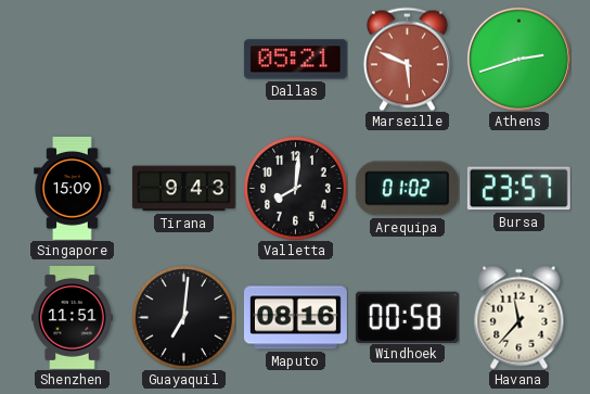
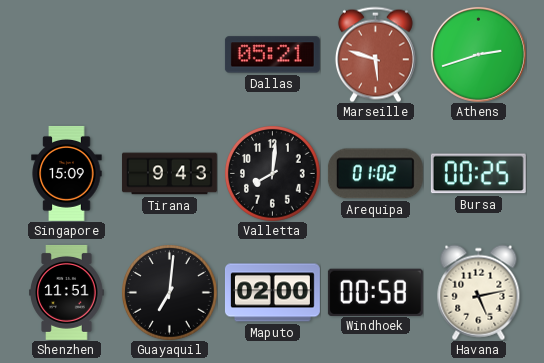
Marseille: 5:49 -> 5:48
Bursa: 23:57 -> 00:25
Maputo: 08:16 -> 02:00
Havana: 11:37 -> 5:13
